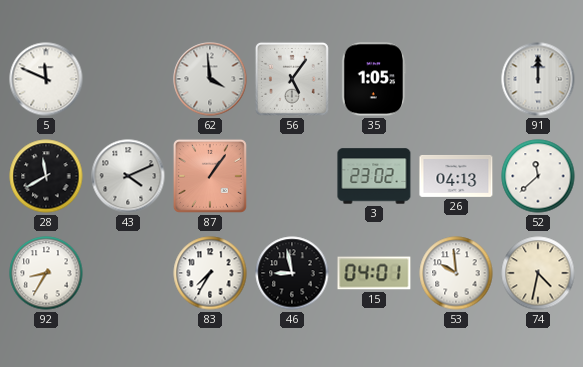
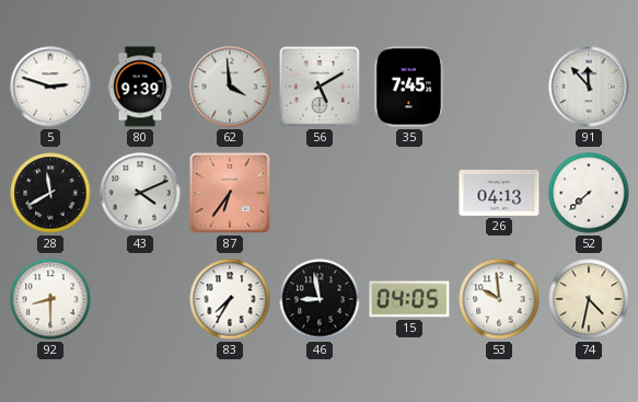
5: 11:49 -> 2:48
80: none -> 9:39
56: 5:06 -> 5:10
35: 1:05 -> 7:45
91: 12:00 -> 11:53
87: 1:06 -> 6:36
3: 23:02 -> none
52: 11:38 -> 7:38
92: 8:35 -> 8:30
15: 04:01 -> 04:05
